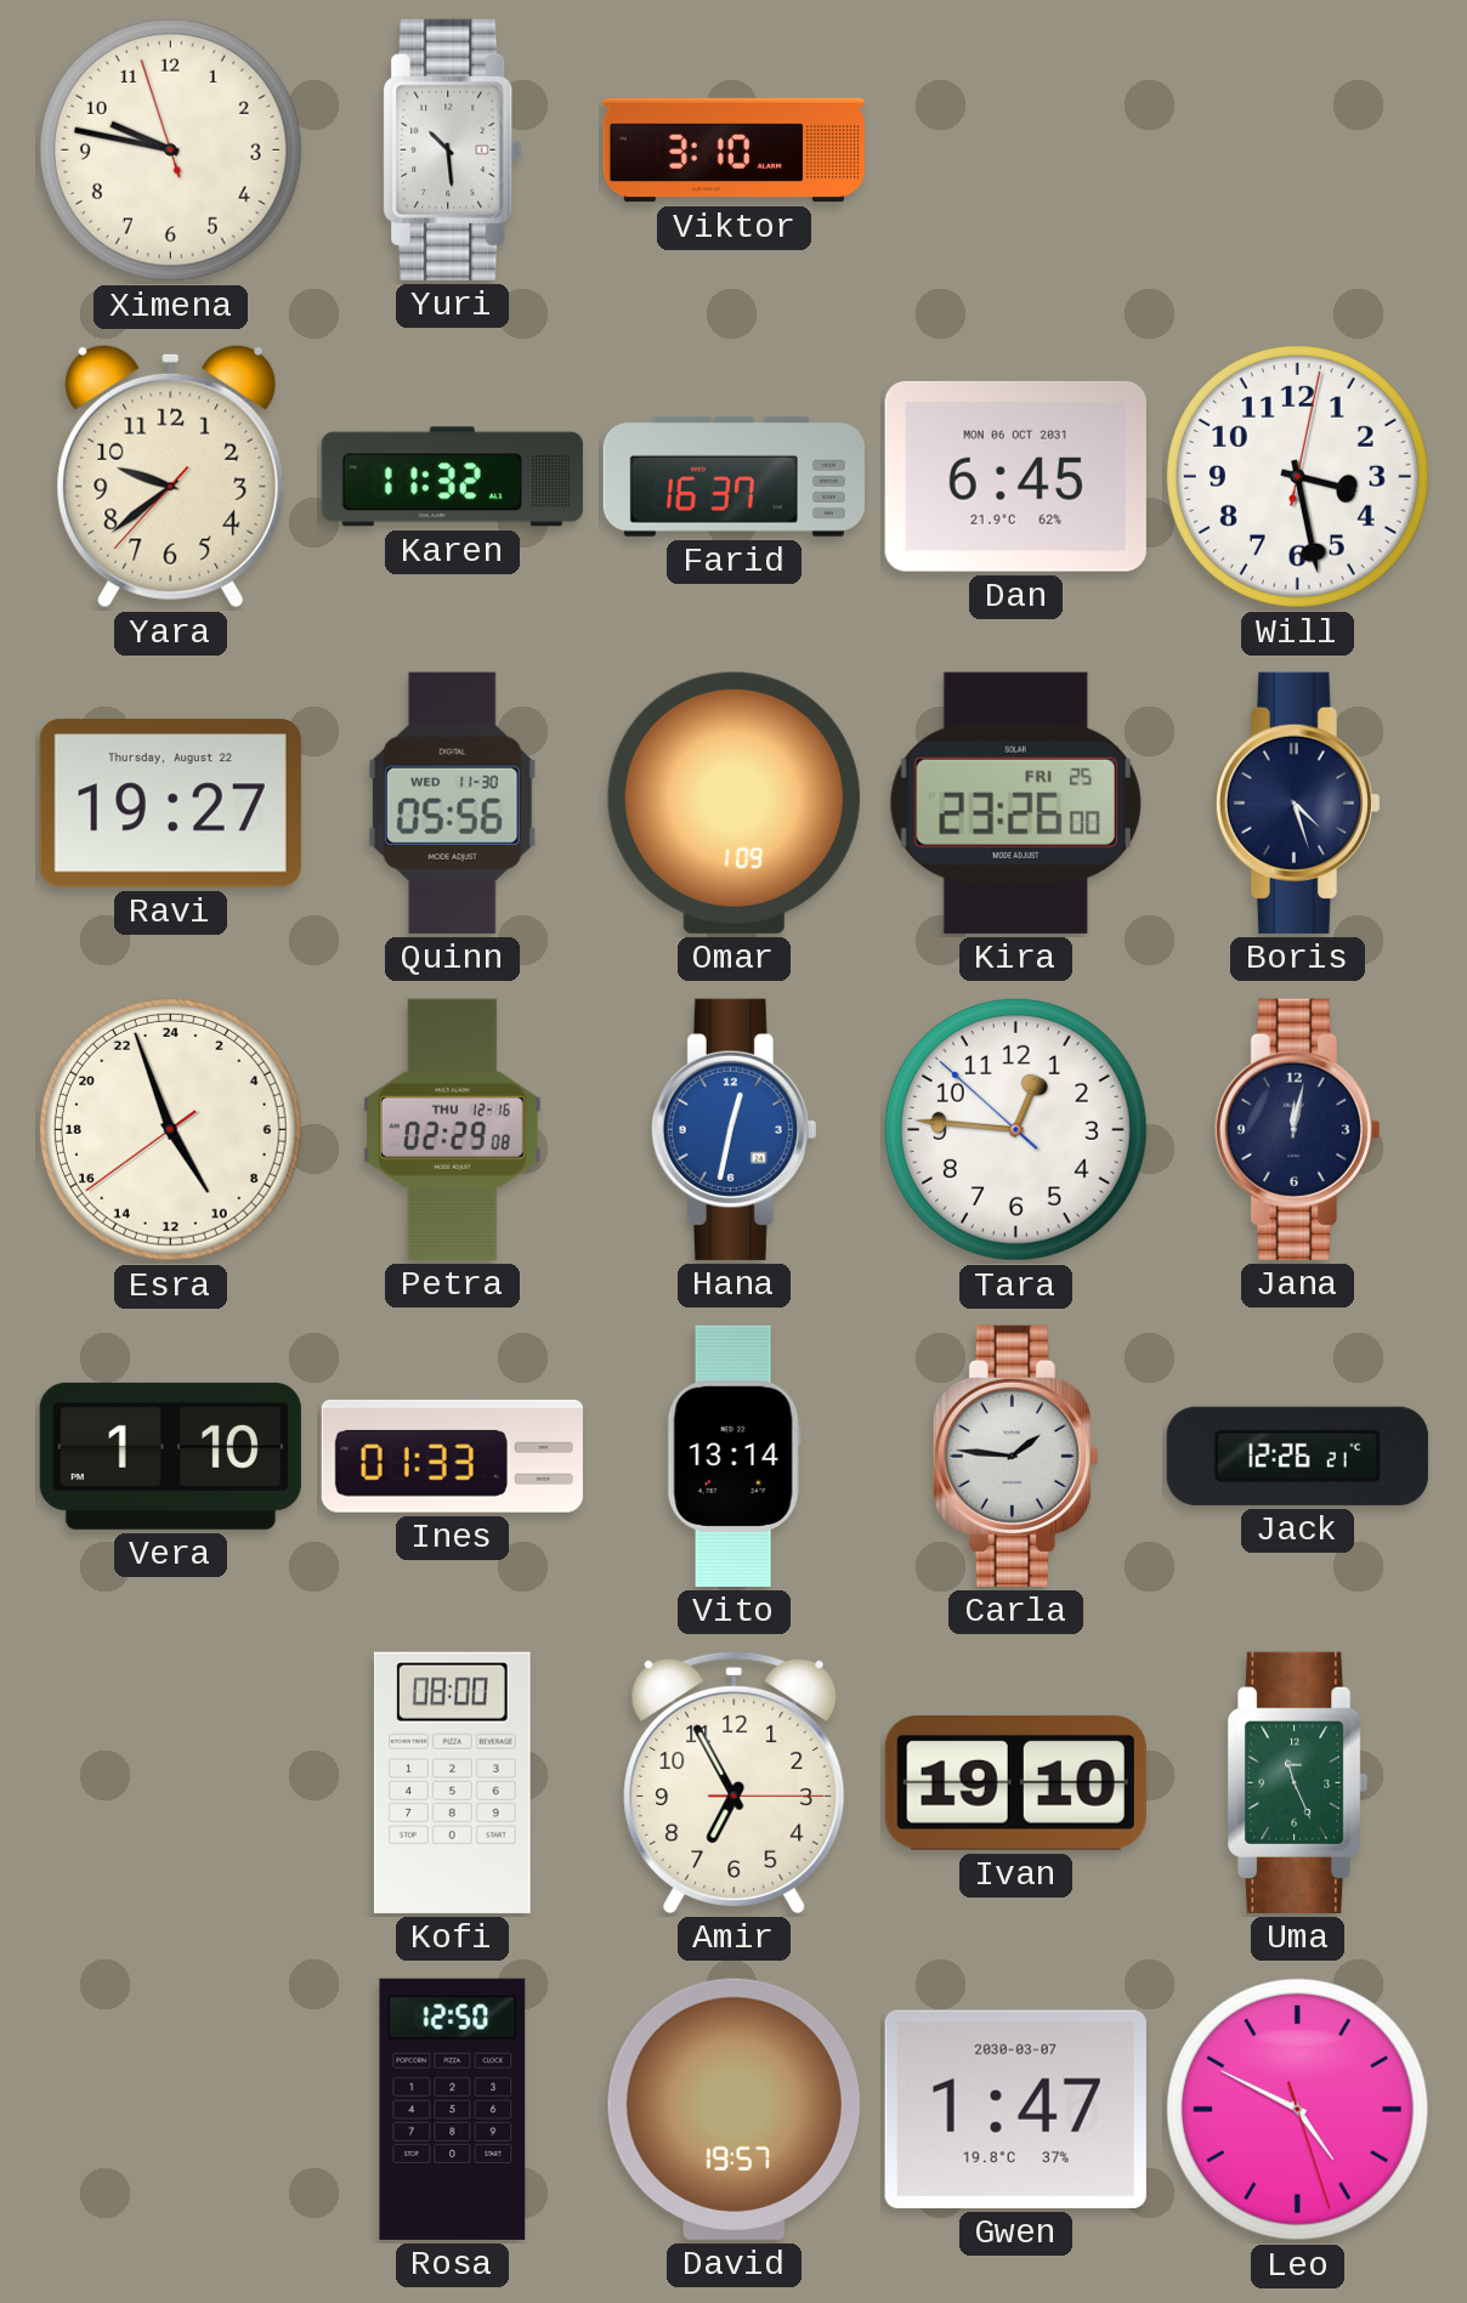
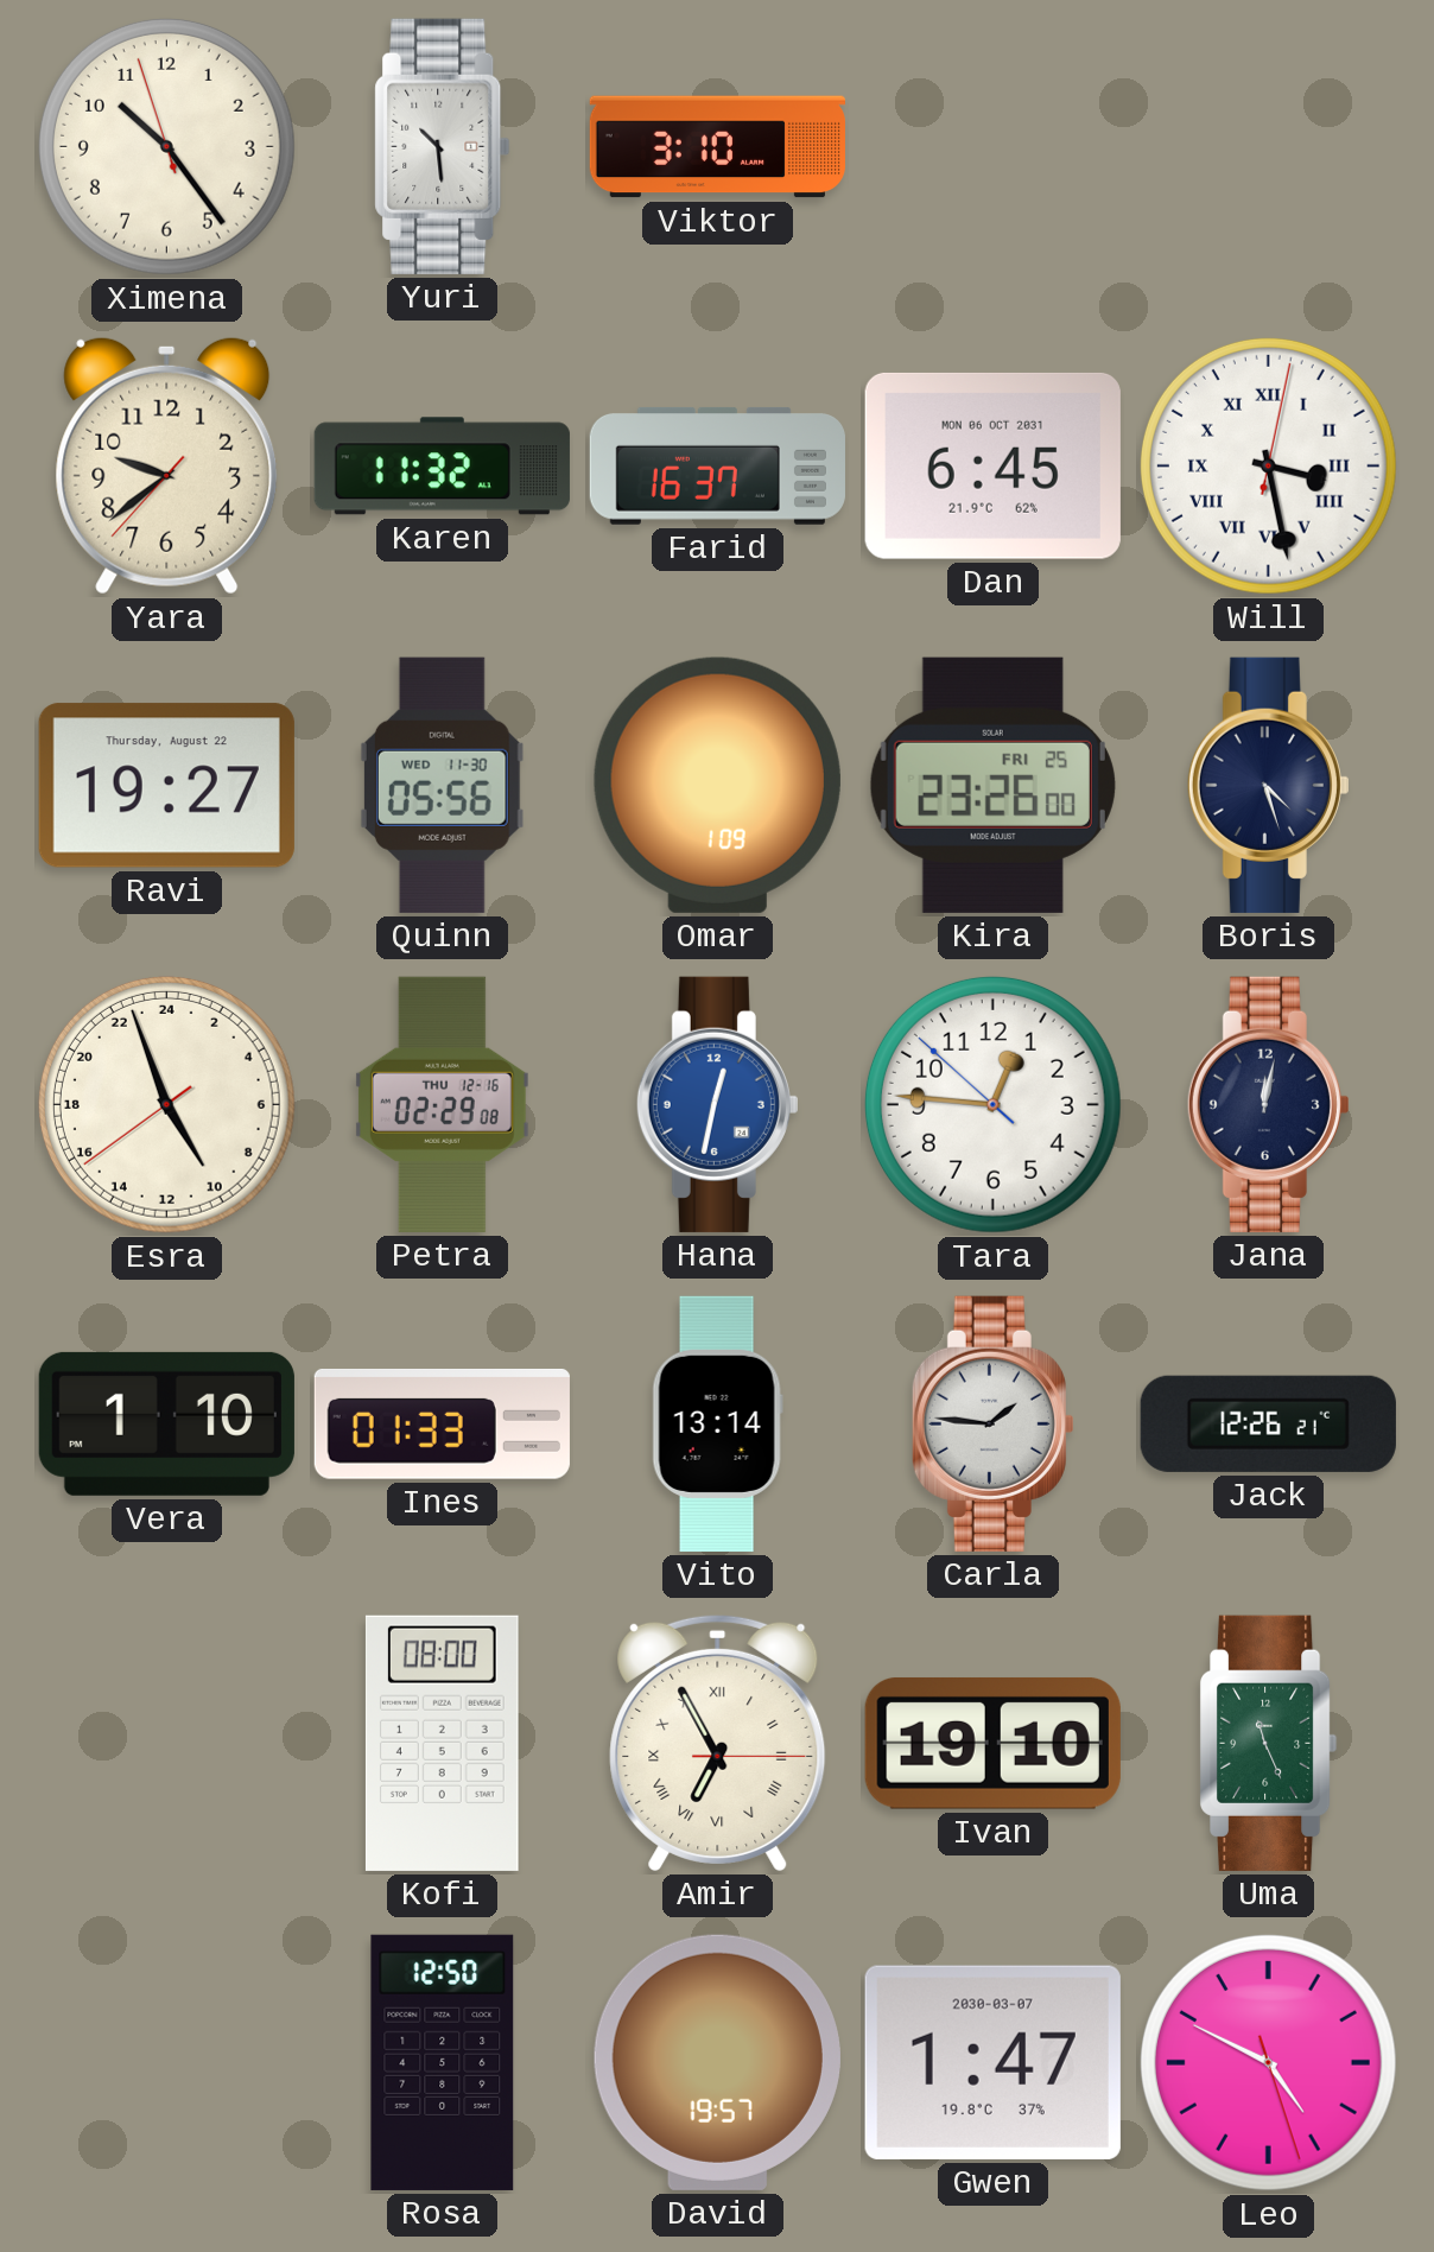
Ximena: 9:46 -> 10:23
Will numerals: Arabic -> Roman
Amir numerals: Arabic -> Roman
